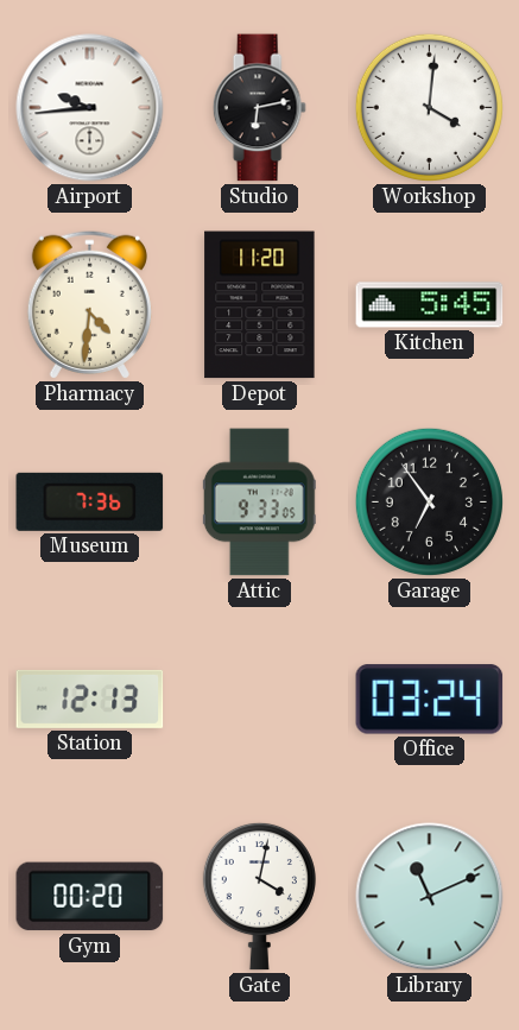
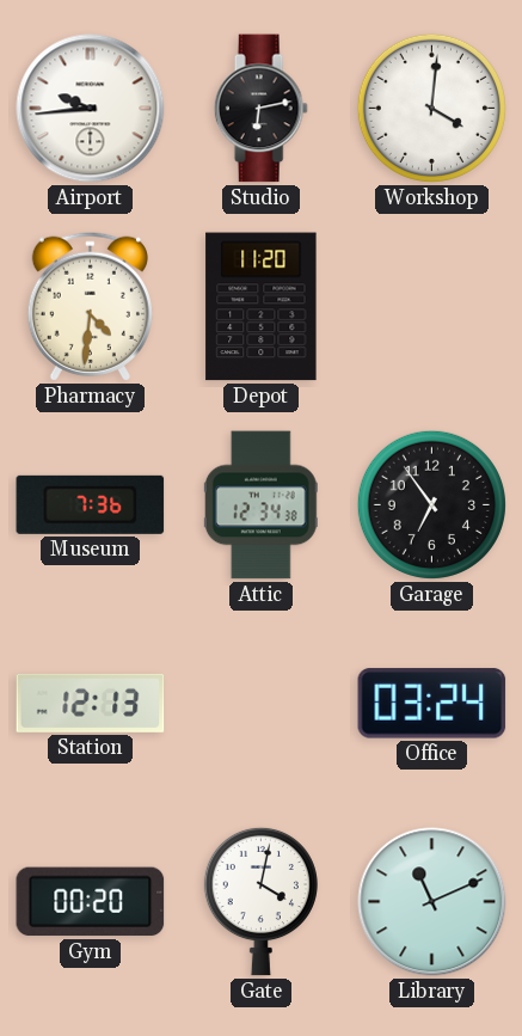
Kitchen: 5:45 -> none
Attic: 9:33 -> 12:34
